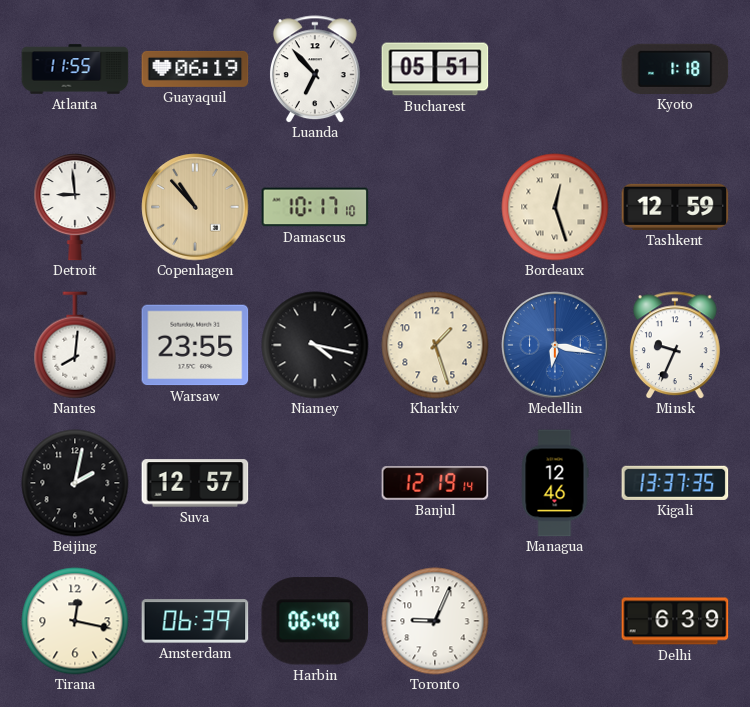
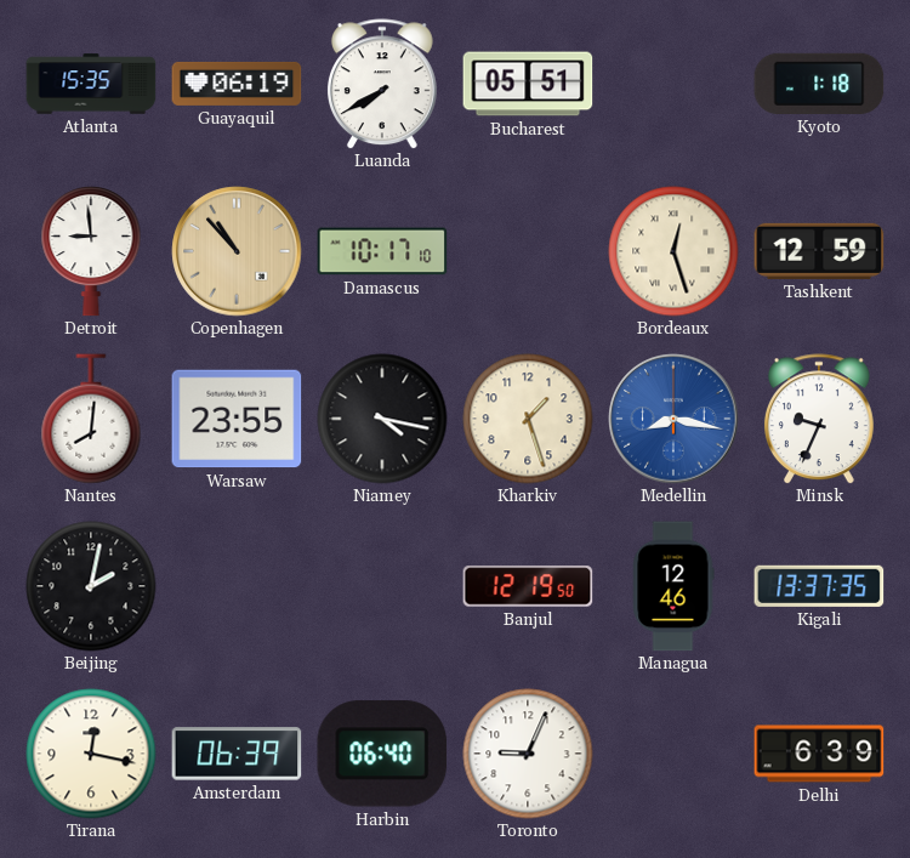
Atlanta: 11:55 -> 15:35
Luanda: 6:53 -> 7:40
Medellin: 6:17 -> 8:17
Suva: 12:57 -> none
Banjul: 12:19:14 -> 12:19:50
